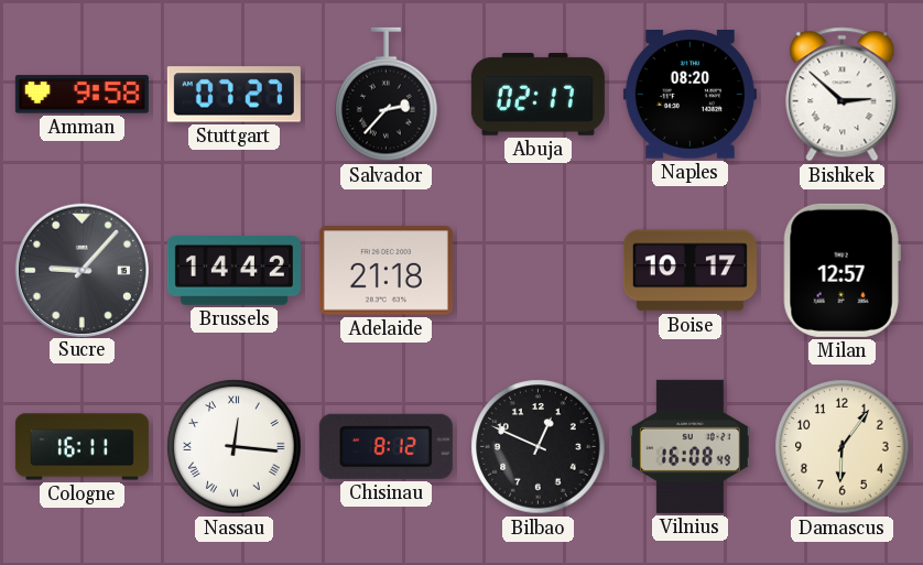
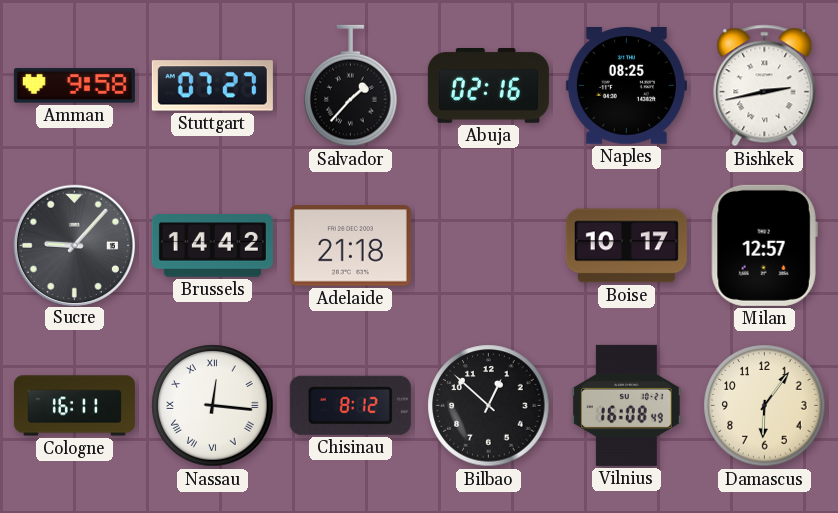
Salvador: 2:37 -> 1:37
Abuja: 02:17 -> 02:16
Naples: 08:20 -> 08:25
Bishkek: 2:52 -> 2:43
Bilbao: 12:49 -> 12:52
